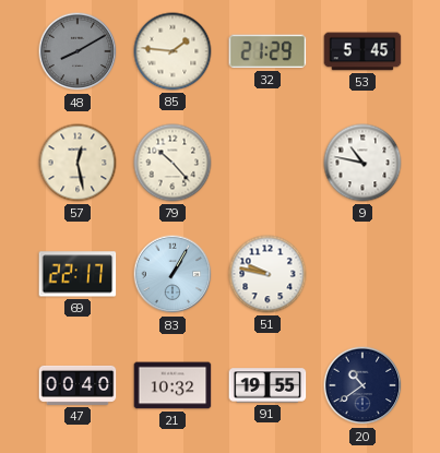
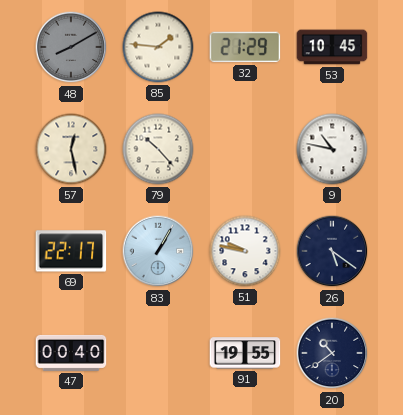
53: 5:45 -> 10:45
26: none -> 5:21
21: 10:32 -> none
